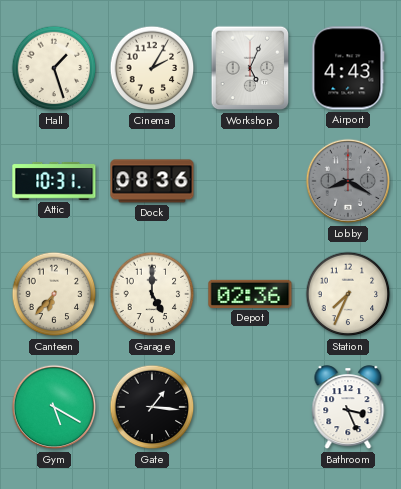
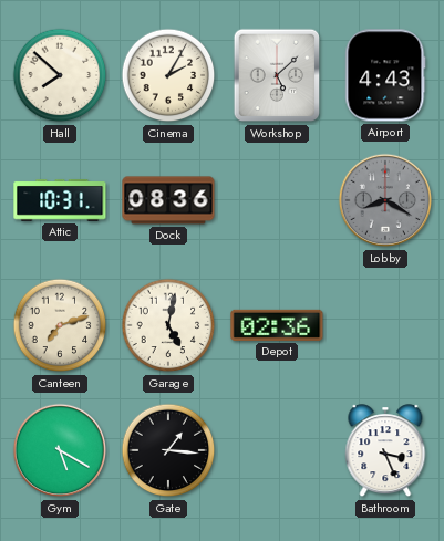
Hall: 1:27 -> 7:52
Workshop: 5:04 -> 5:08
Canteen: 6:37 -> 7:12
Garage: 5:00 -> 5:02
Station: 7:34 -> none
